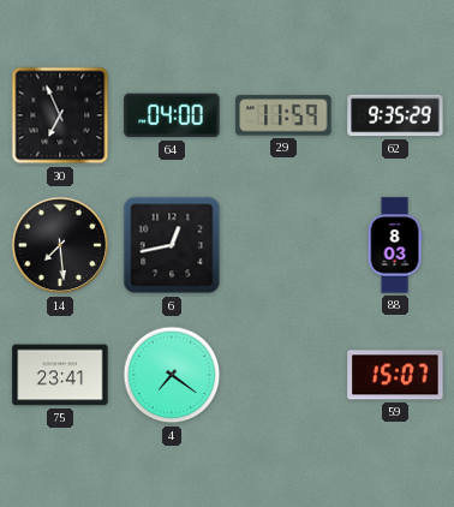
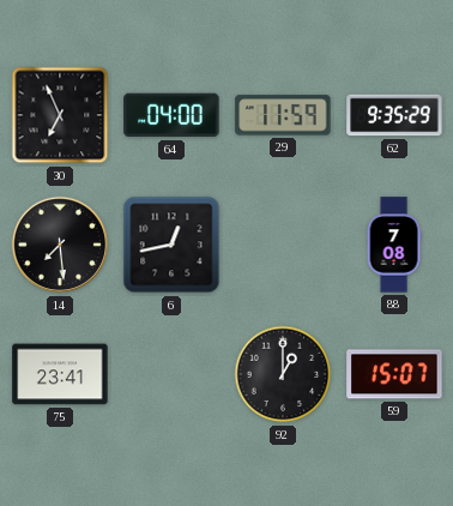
88: 8:03 -> 7:08
4: 7:21 -> none
92: none -> 1:00
